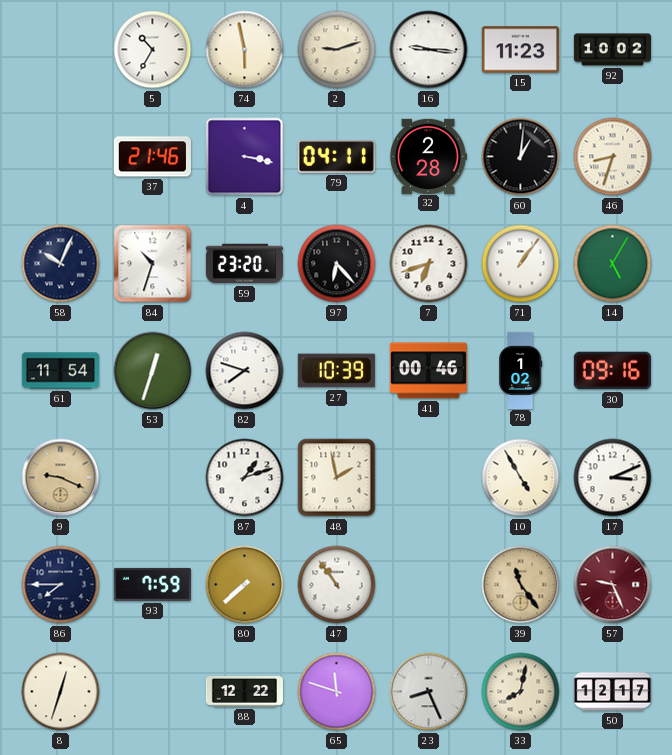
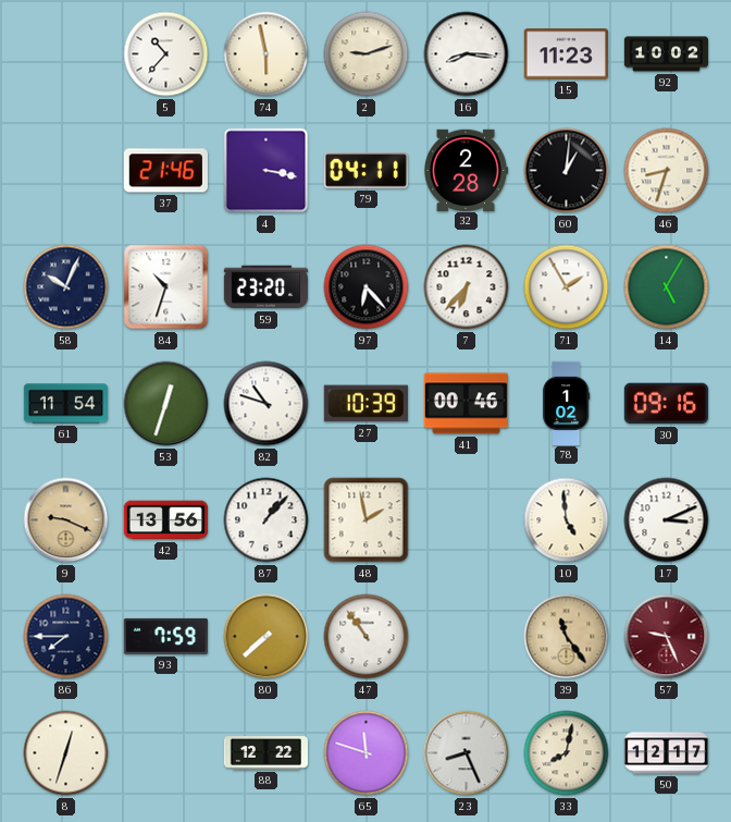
5: 10:35 -> 10:37
16: 9:16 -> 8:16
7: 6:42 -> 6:37
71: 1:06 -> 1:55
82: 7:48 -> 10:48
42: none -> 13:56
87: 1:12 -> 1:07
10: 4:55 -> 4:59
